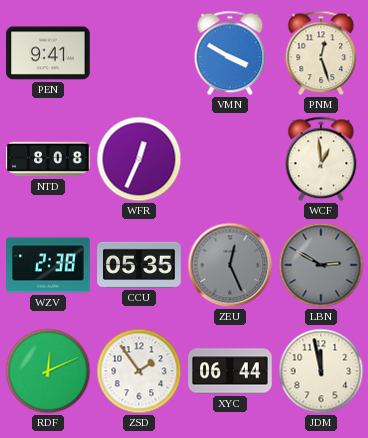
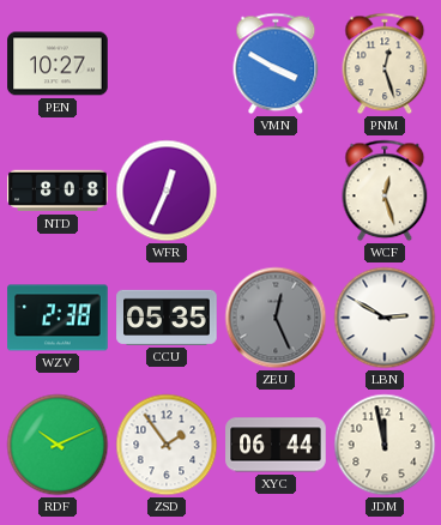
PEN: 9:41 -> 10:27
WCF: 12:59 -> 12:27
LBN dial: grey -> white
RDF: 12:11 -> 10:11
